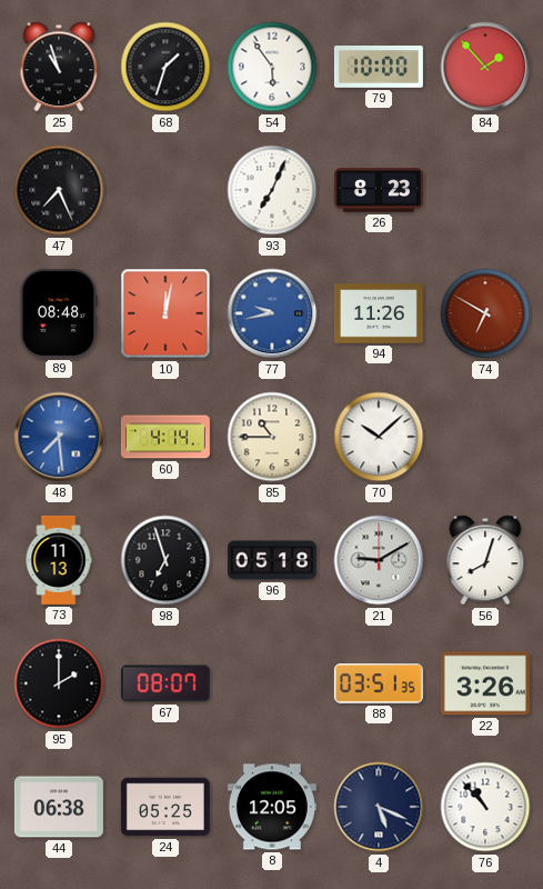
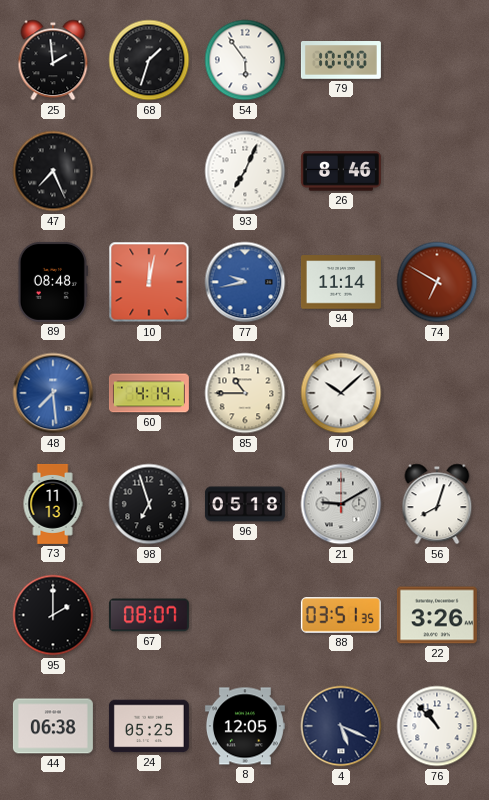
25: 10:57 -> 1:59
84: 1:53 -> none
26: 8:23 -> 8:46
94: 11:26 -> 11:14
